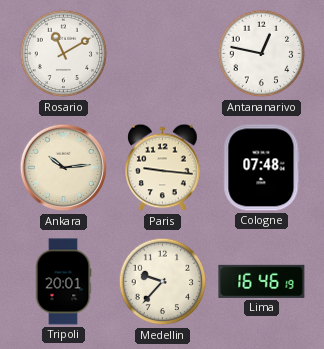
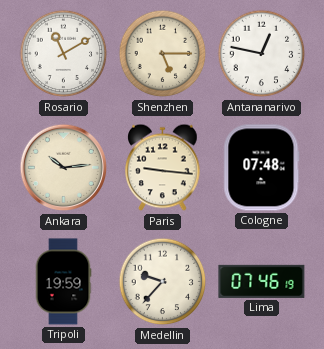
Shenzhen: none -> 5:15
Tripoli: 20:01 -> 19:59
Lima: 16:46 -> 07:46
